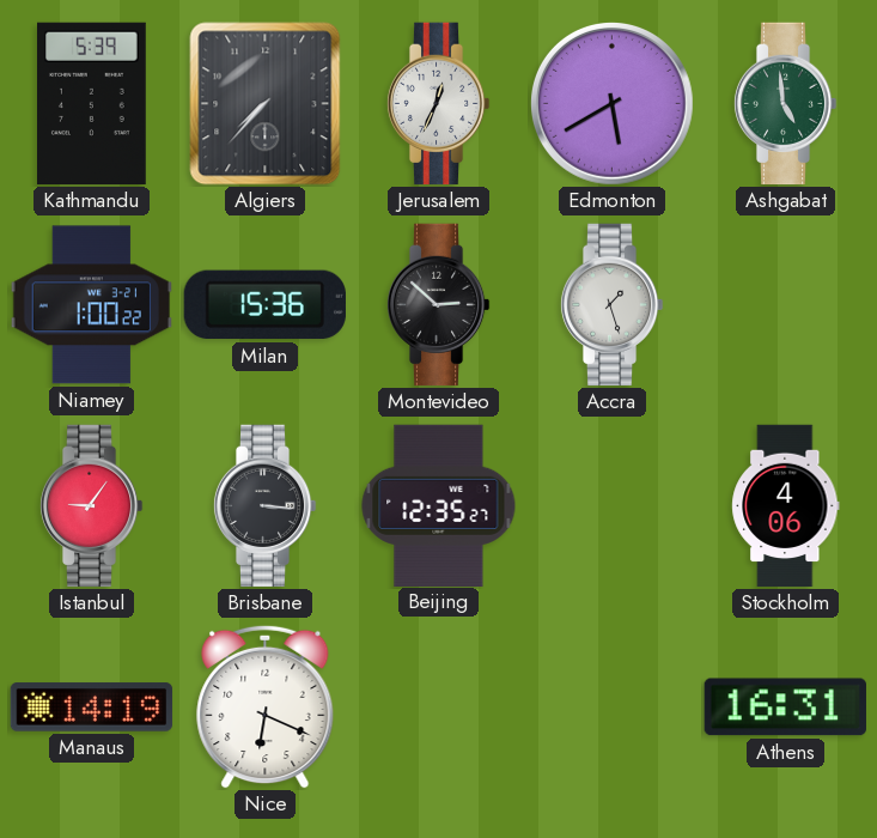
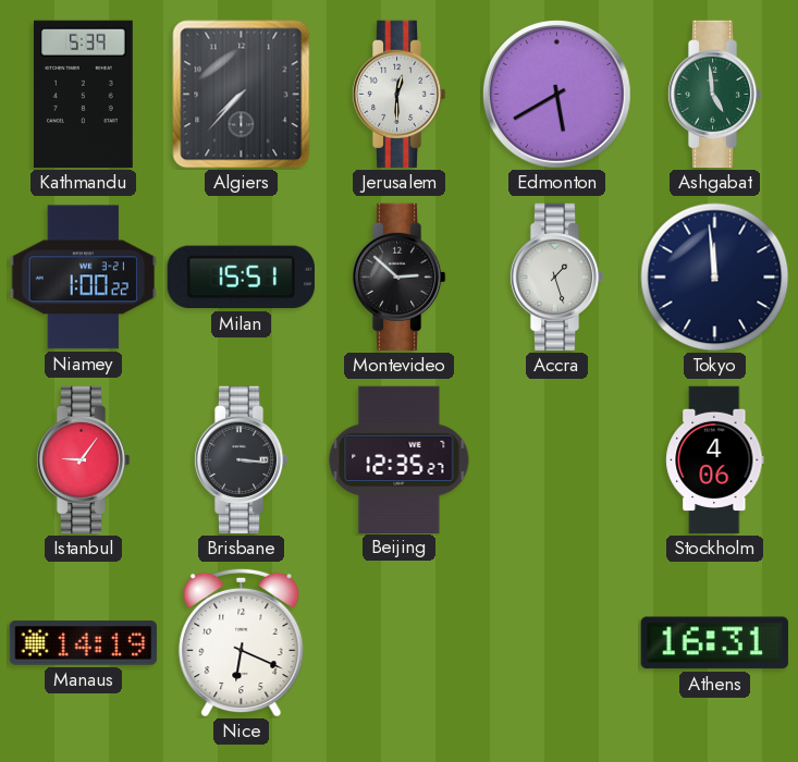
Jerusalem: 12:34 -> 12:30
Milan: 15:36 -> 15:51
Tokyo: none -> 11:59
